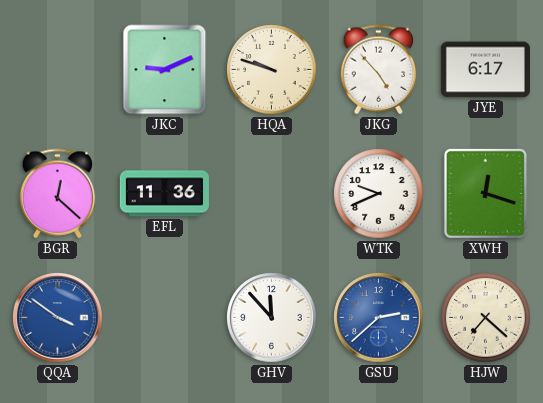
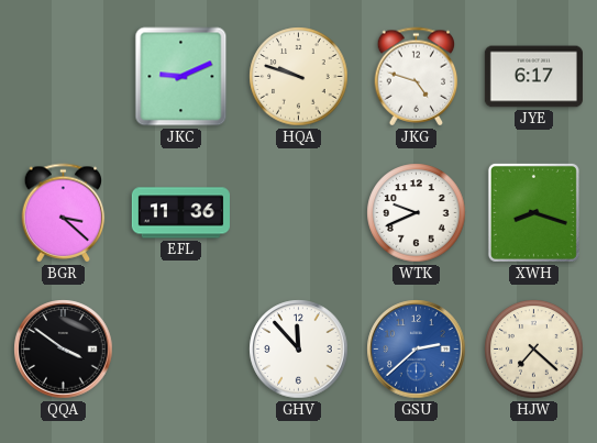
JKG: 4:53 -> 4:48
BGR: 12:22 -> 3:22
XWH: 12:18 -> 8:18
QQA dial: blue -> black
